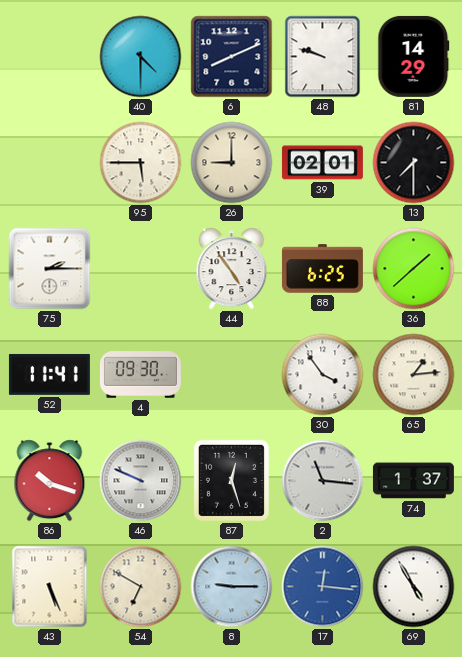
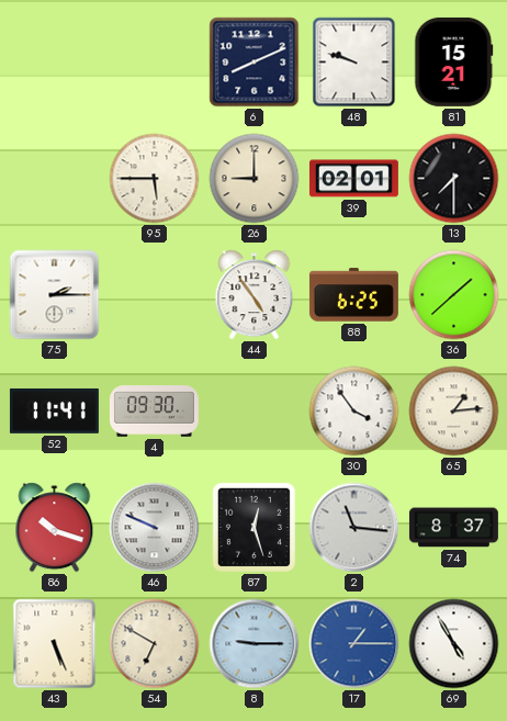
40: 4:30 -> none
81: 14:29 -> 15:21
74: 1:37 -> 8:37
17: 12:16 -> 1:15
